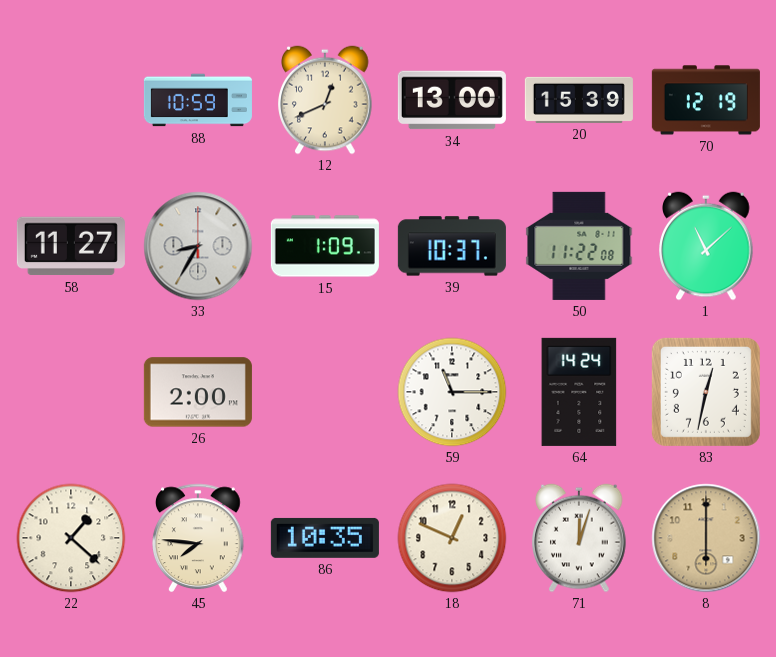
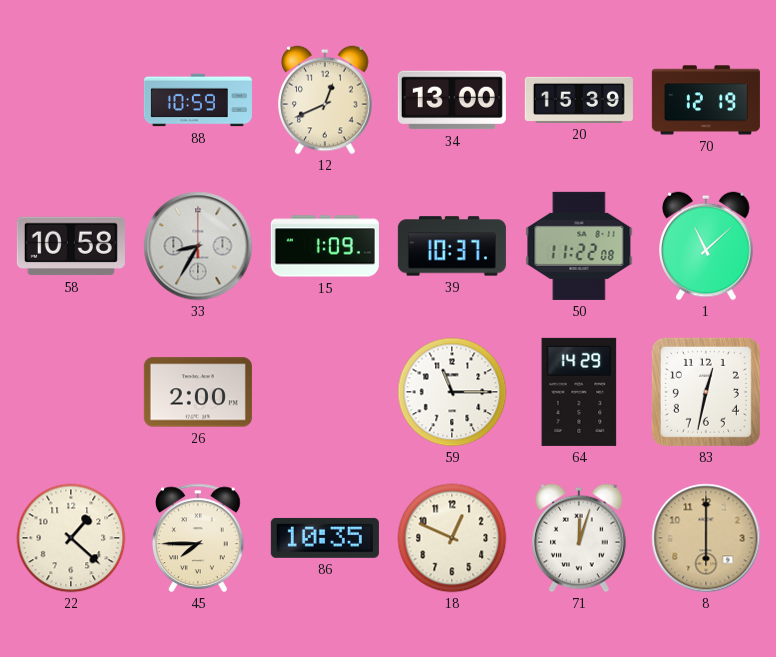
58: 11:27 -> 10:58
64: 14:24 -> 14:29
45: 7:46 -> 7:45
